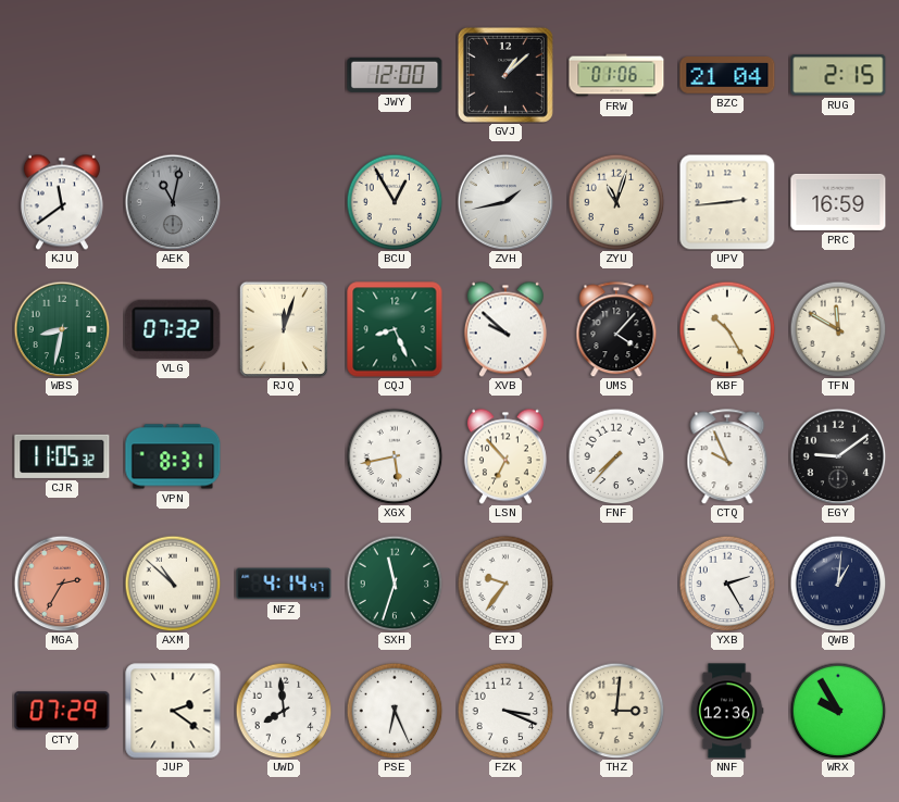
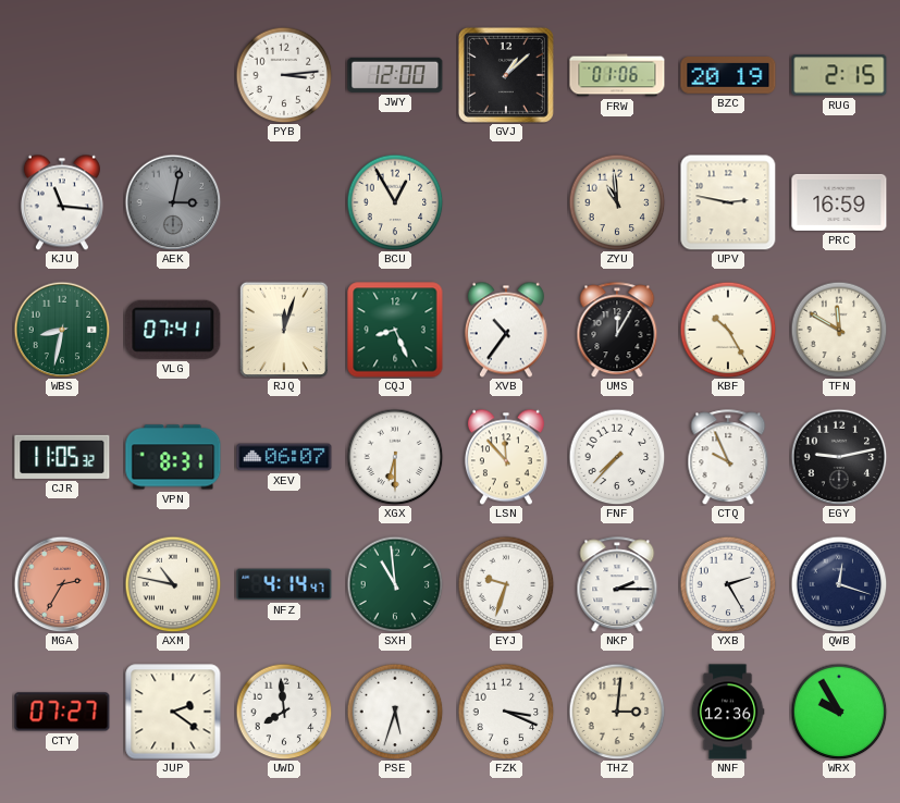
PYB: none -> 3:14
BZC: 21:04 -> 20:19
KJU: 11:39 -> 11:16
AEK: 11:02 -> 3:02
ZVH: 1:43 -> none
ZYU: 11:03 -> 10:59
UPV: 2:44 -> 2:47
VLG: 07:32 -> 07:41
XVB: 9:52 -> 10:36
UMS: 4:07 -> 12:05
XEV: none -> 06:07
XGX: 5:43 -> 6:30
LSN: 6:53 -> 11:53
EGY: 9:09 -> 9:13
AXM: 10:52 -> 10:47
SXH: 11:33 -> 10:59
EYJ: 9:36 -> 9:33
NKP: none -> 2:15
QWB: 1:01 -> 12:18
CTY: 07:29 -> 07:27
PSE: 6:26 -> 5:33
